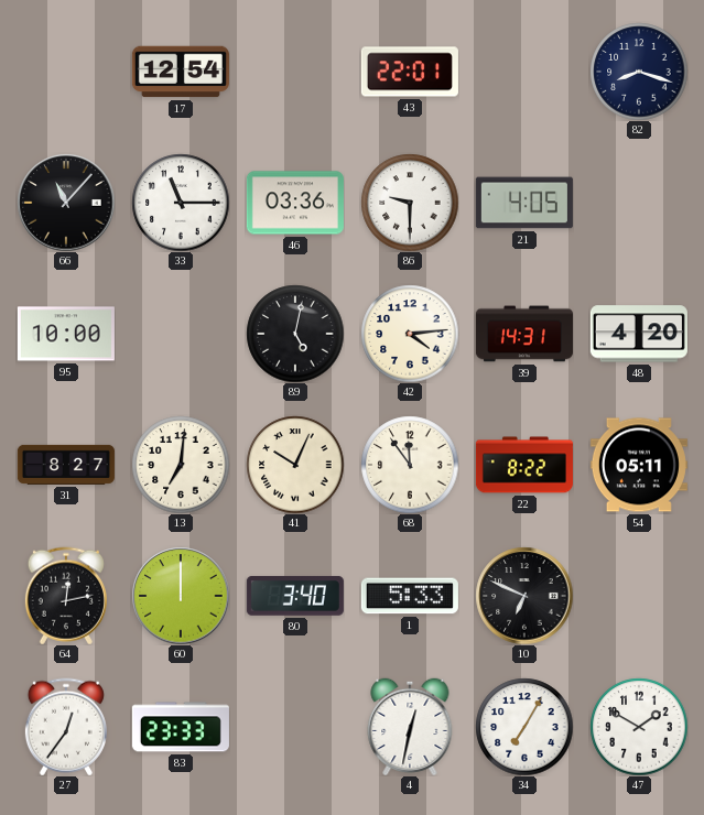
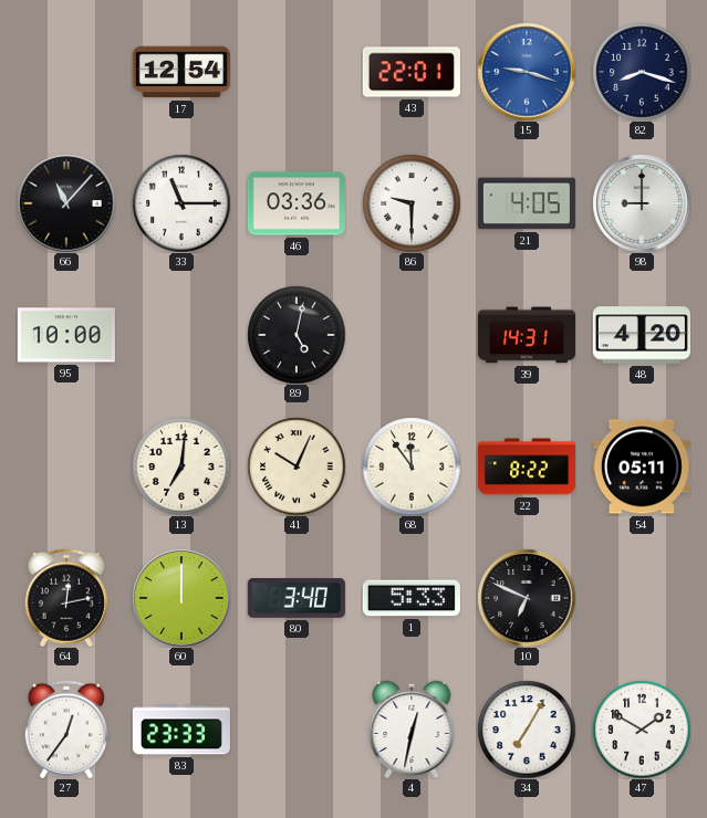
15: none -> 9:18
98: none -> 9:00
42: 4:14 -> none
31: 8:27 -> none
